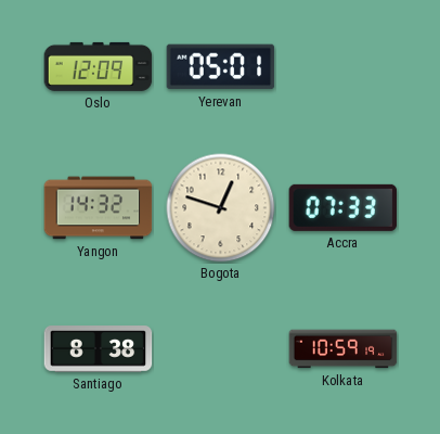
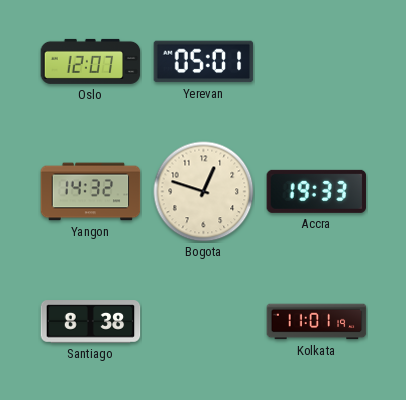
Oslo: 12:09 -> 12:07
Accra: 07:33 -> 19:33
Kolkata: 10:59 -> 11:01
